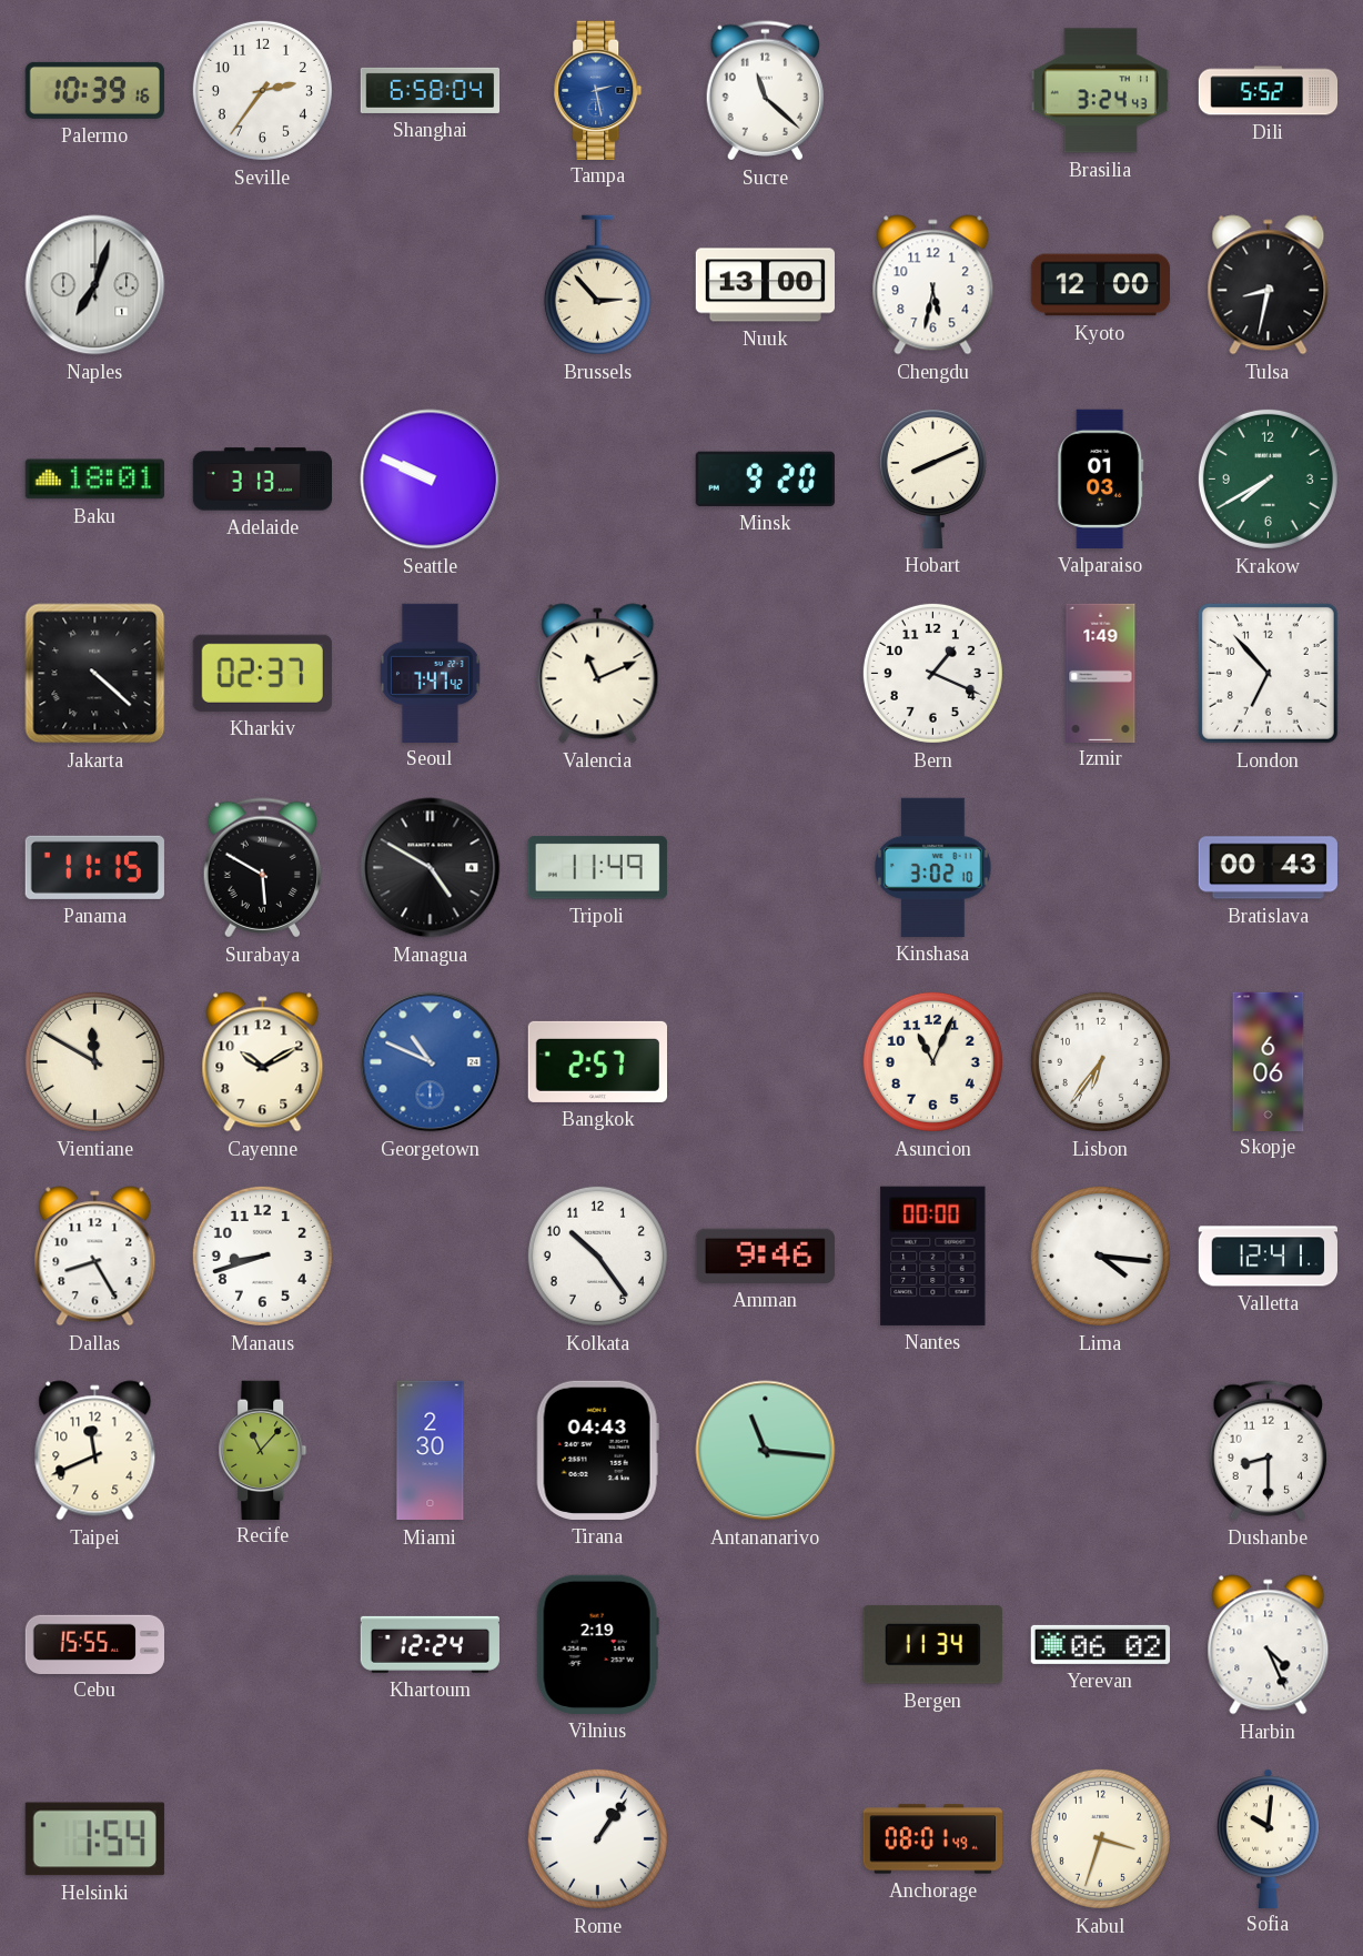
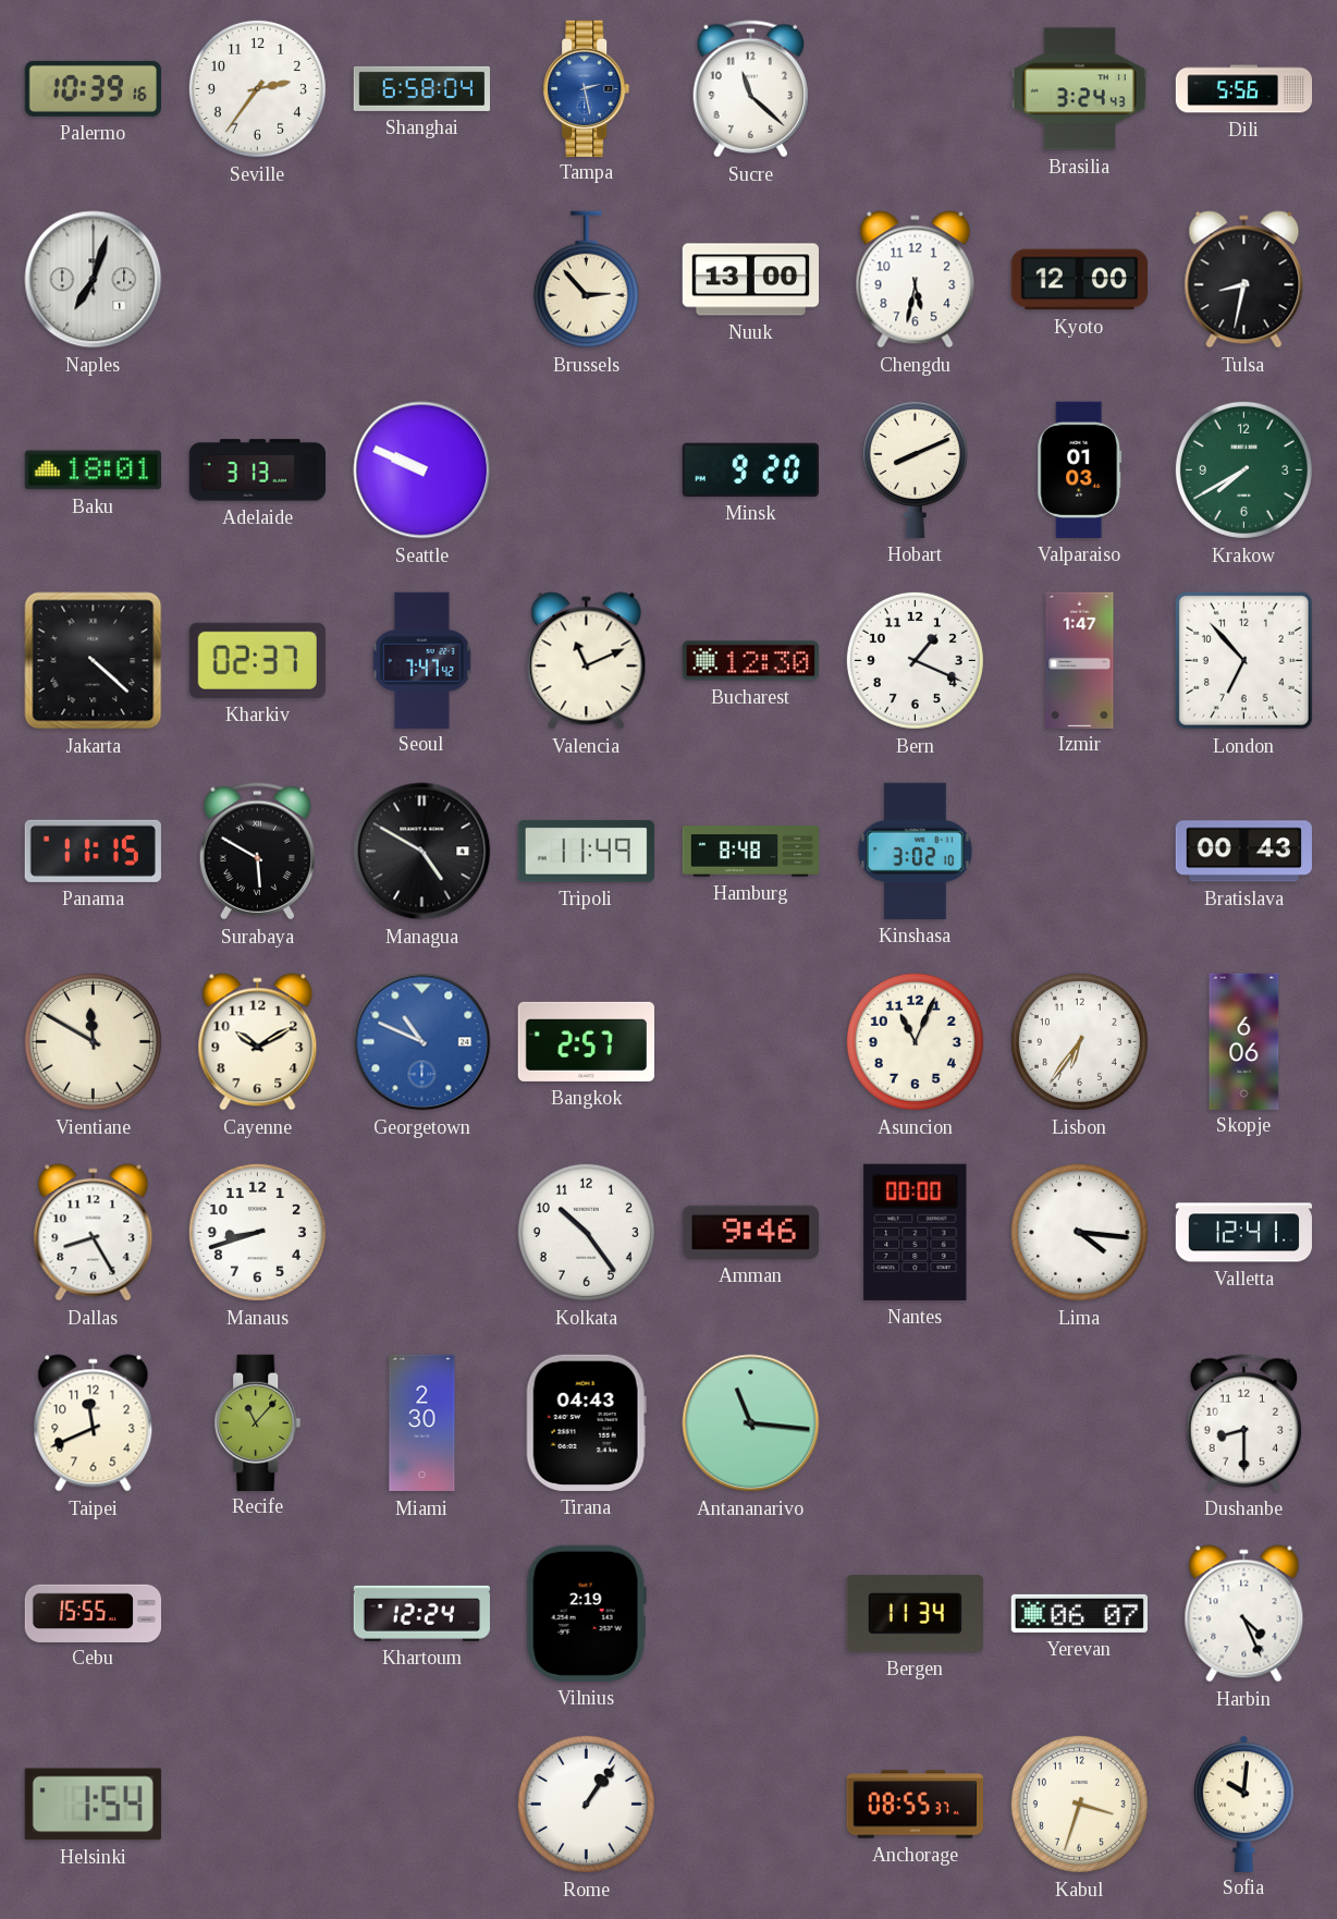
Dili: 5:52 -> 5:56
Bucharest: none -> 12:30
Izmir: 1:49 -> 1:47
Hamburg: none -> 8:48
Yerevan: 06:02 -> 06:07
Anchorage: 08:01 -> 08:55
